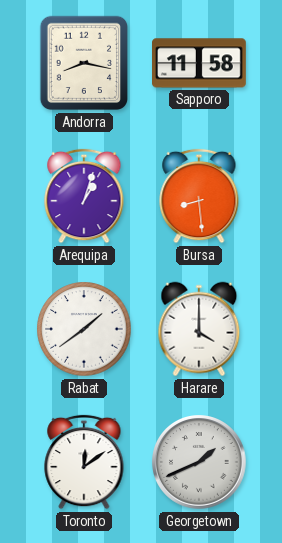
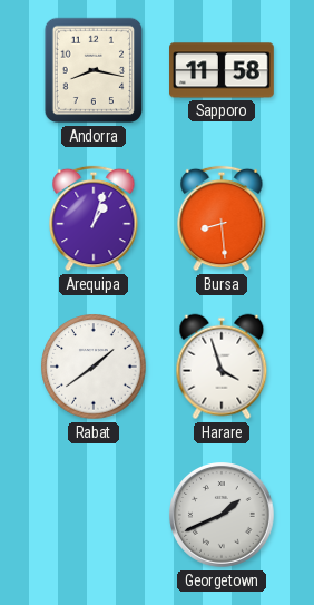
Harare: 4:00 -> 3:57
Toronto: 12:09 -> none
